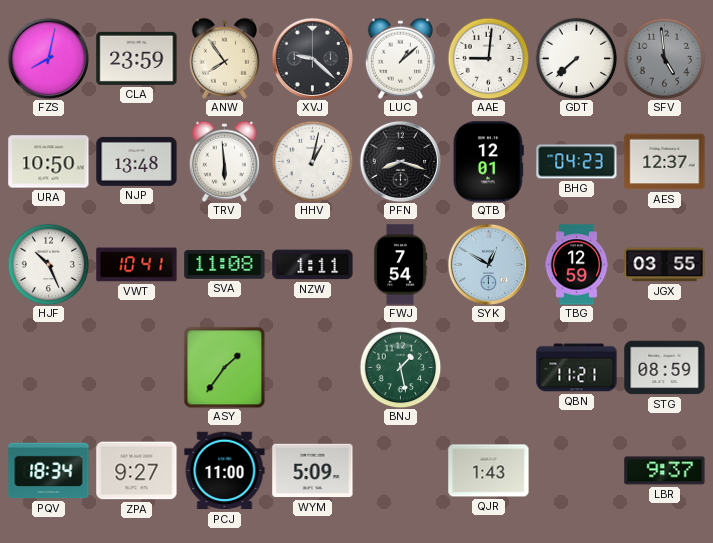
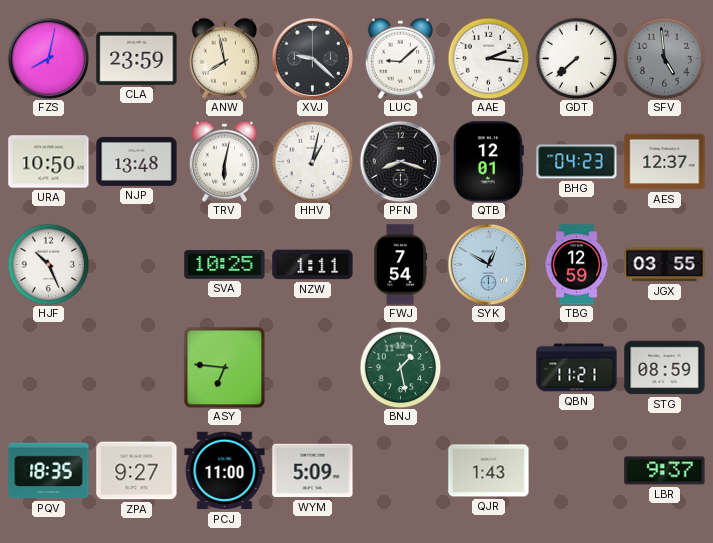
ANW: 7:54 -> 7:58
LUC: 1:08 -> 9:08
AAE: 9:01 -> 2:16
TRV: 5:59 -> 6:02
VWT: 10:41 -> none
SVA: 11:08 -> 10:25
ASY: 1:36 -> 6:46
PQV: 18:34 -> 18:35
